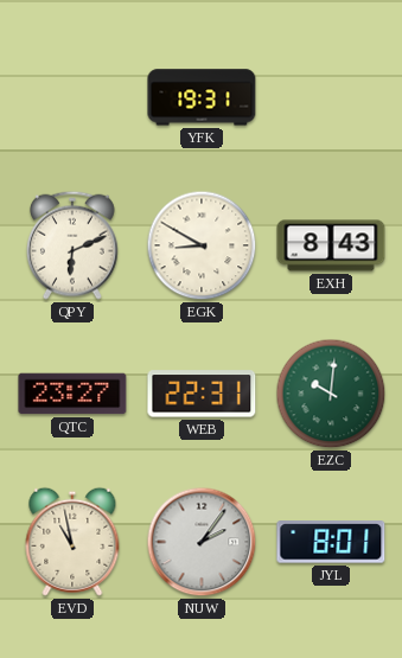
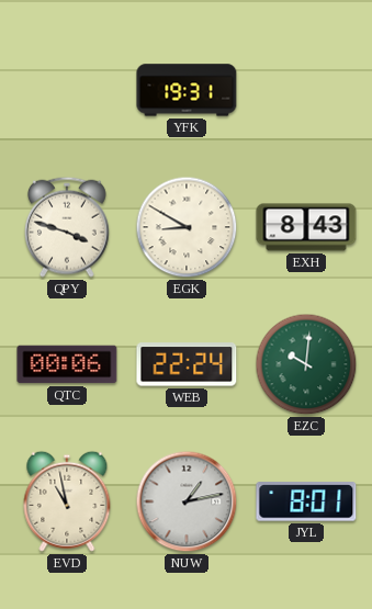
QPY: 6:11 -> 3:48
QTC: 23:27 -> 00:06
WEB: 22:31 -> 22:24
NUW: 2:06 -> 1:13
